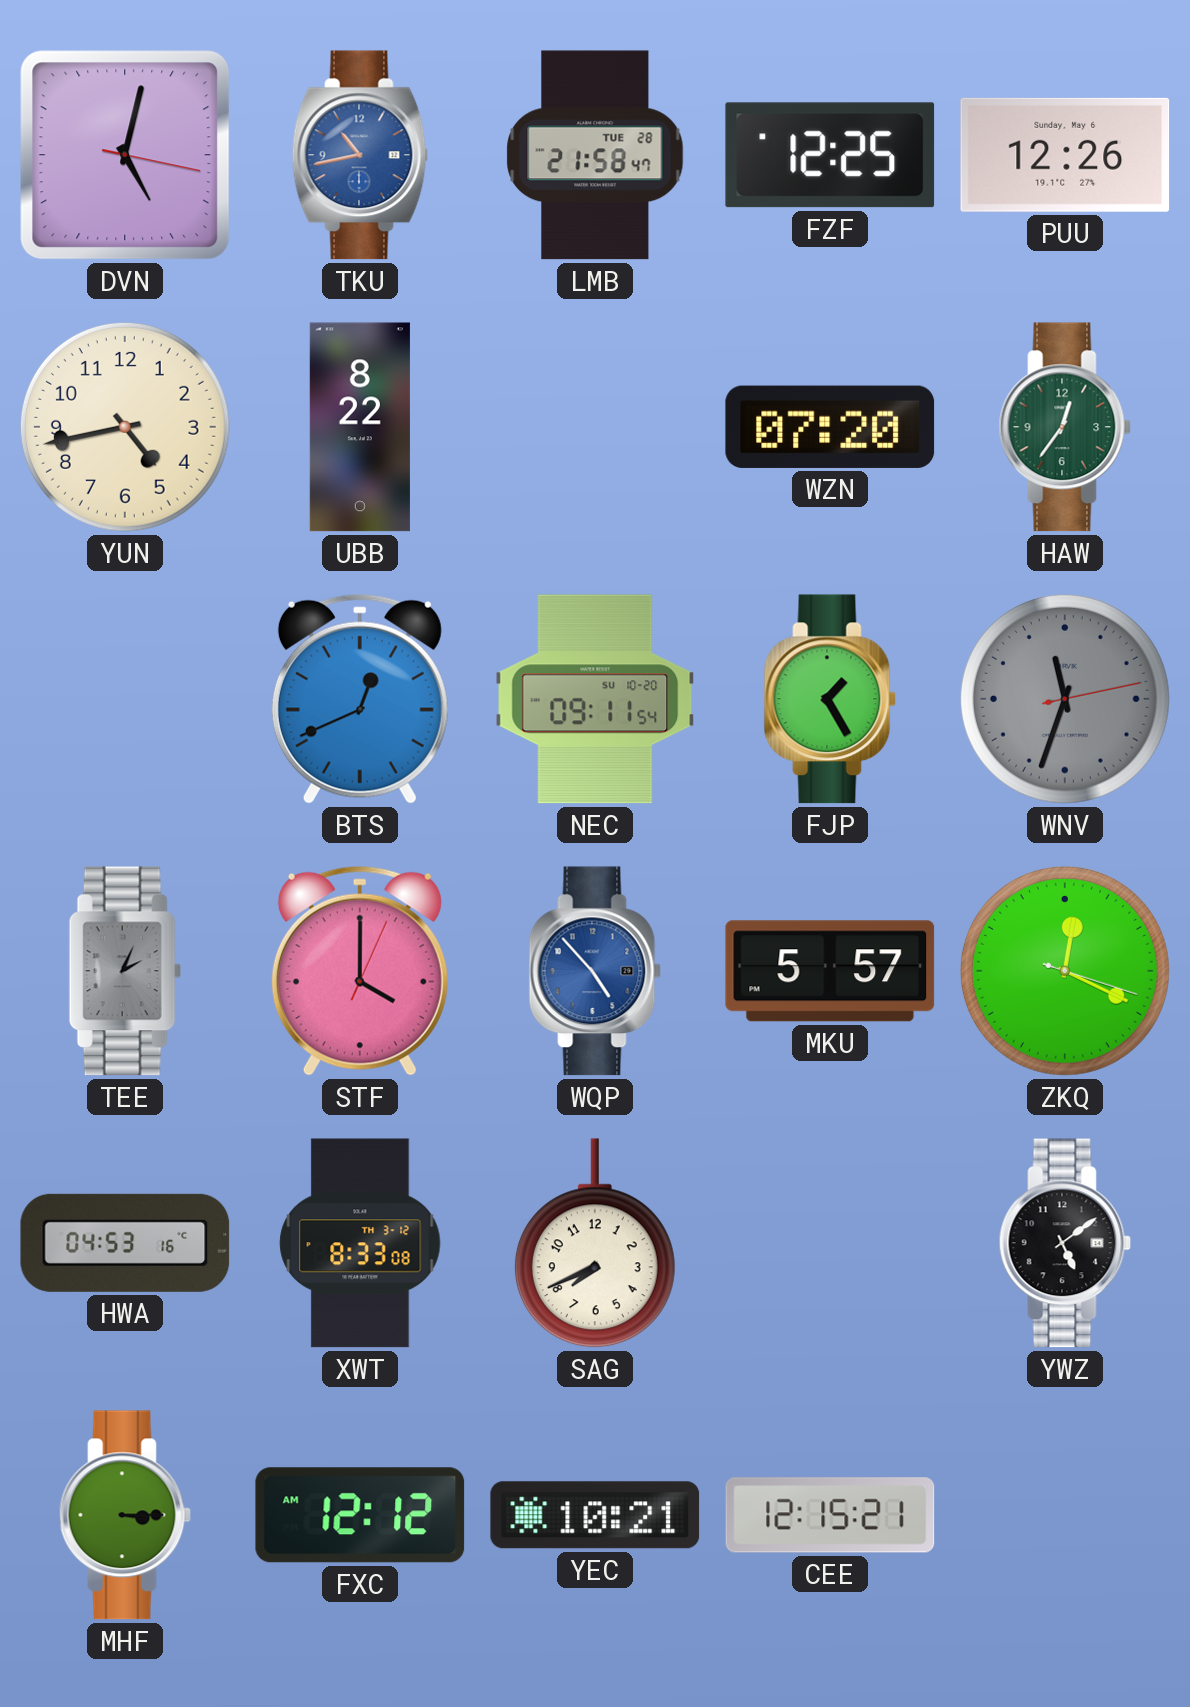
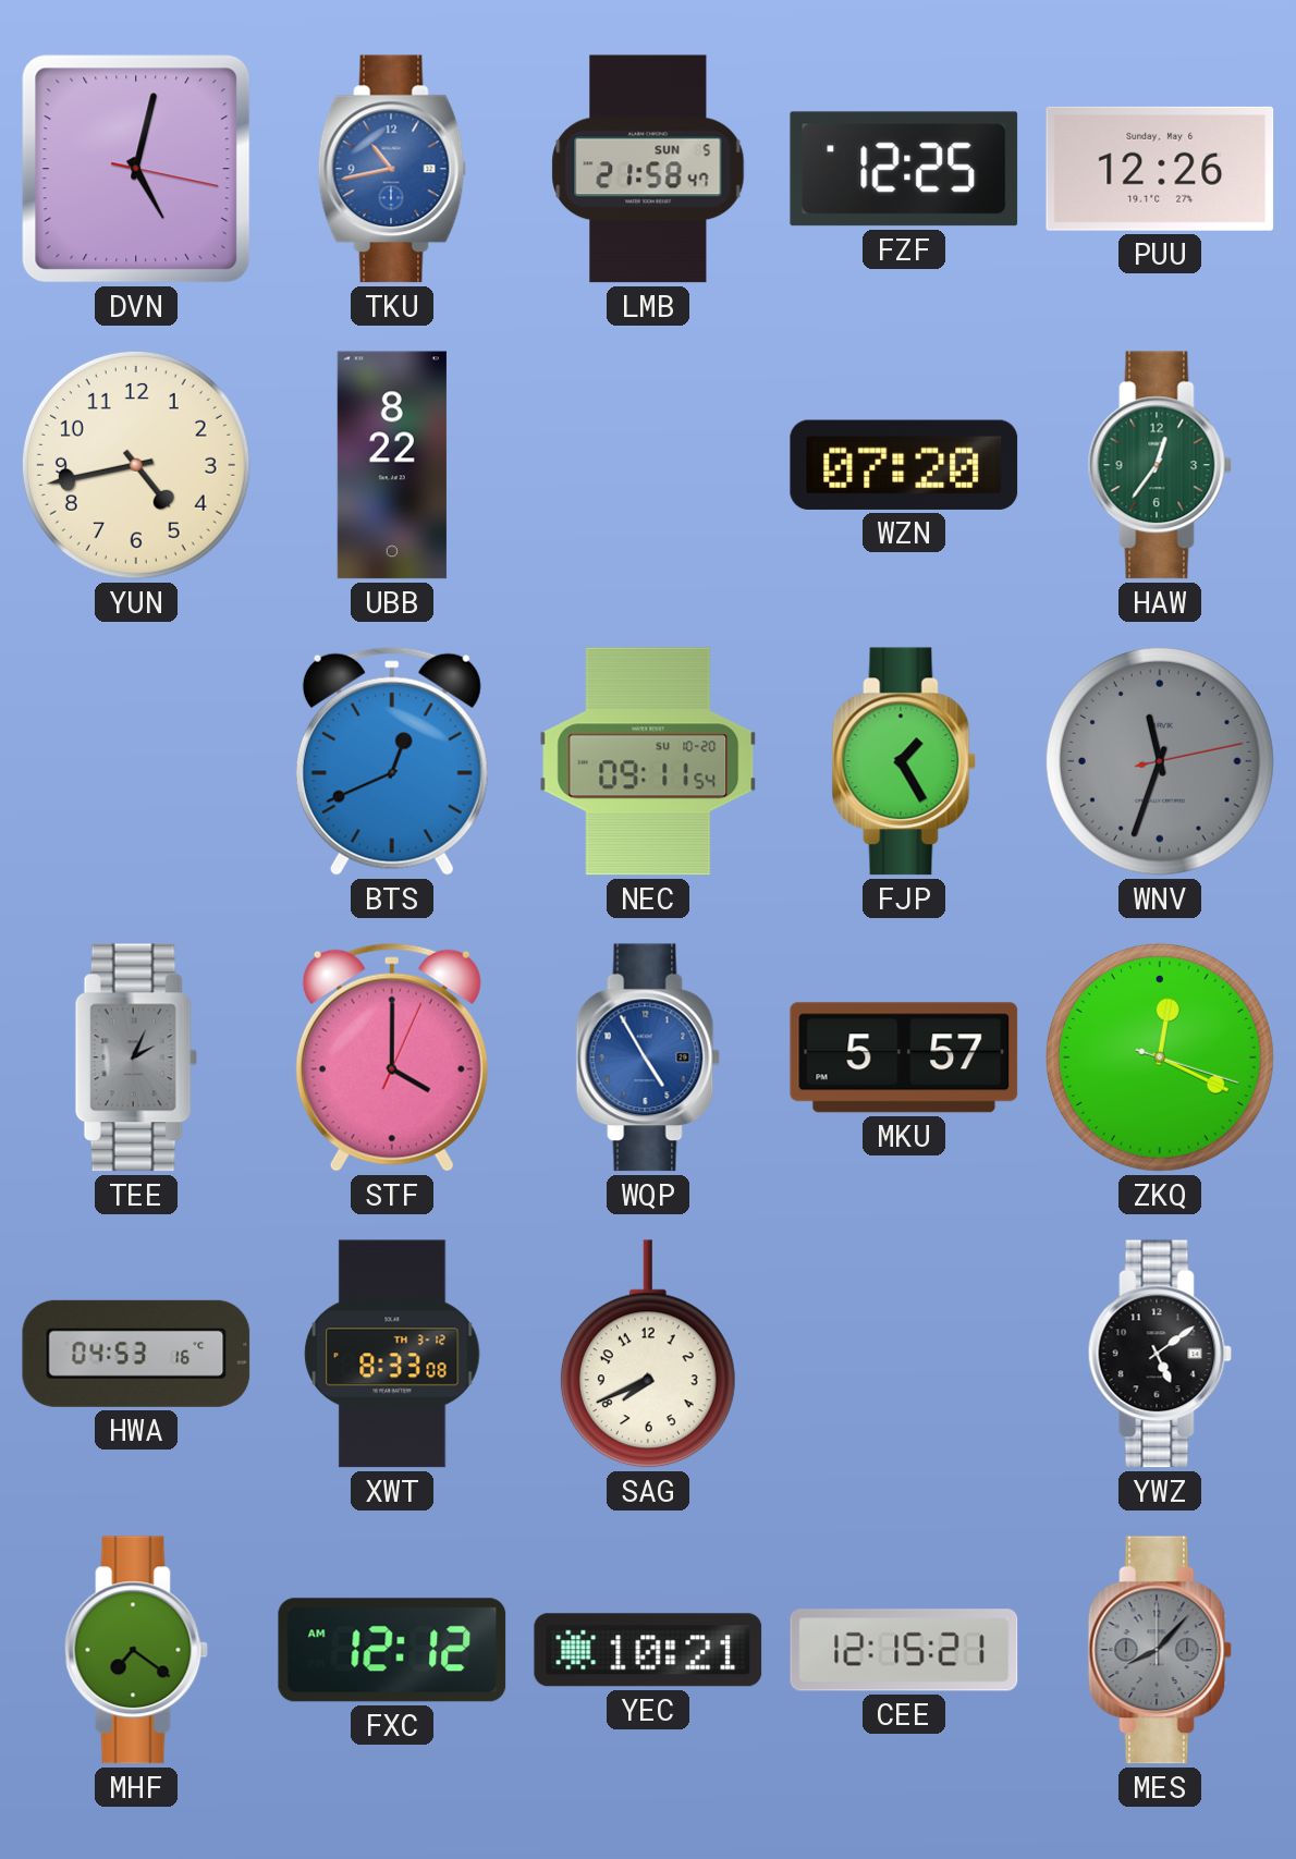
LMB date: TUE 28 -> SUN 5
WQP: 4:53 -> 4:55
MHF: 3:15 -> 7:21
MES: none -> 8:07
